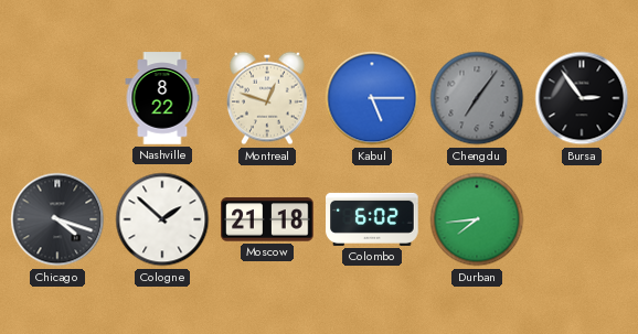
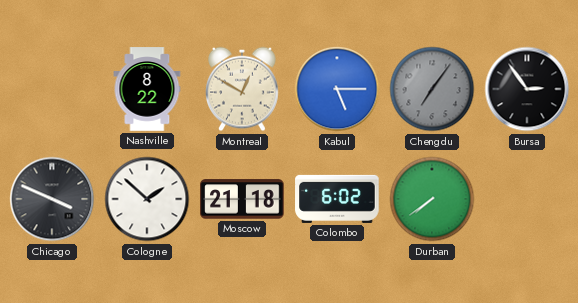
Montreal: 12:48 -> 12:50
Chicago: 4:18 -> 3:49
Durban: 7:44 -> 7:39
